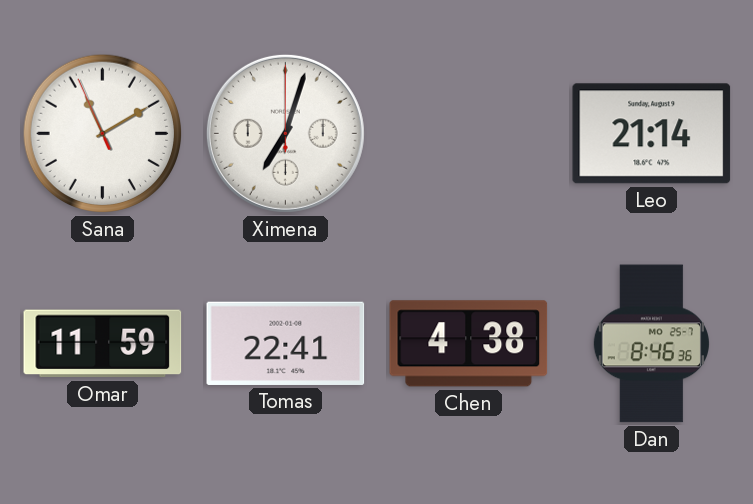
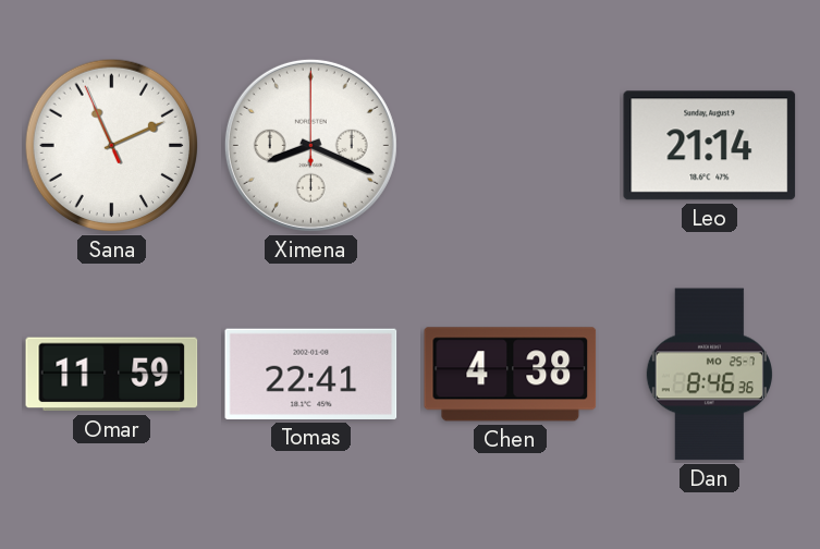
Sana: 11:09 -> 11:10
Ximena: 7:03 -> 8:19
